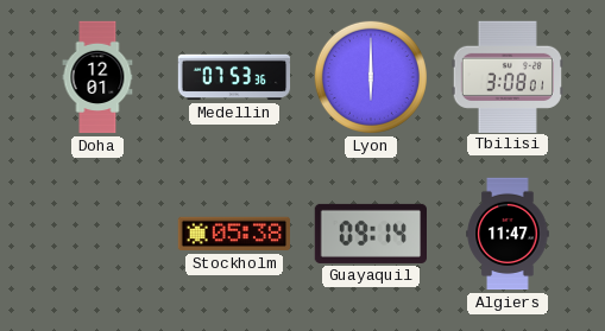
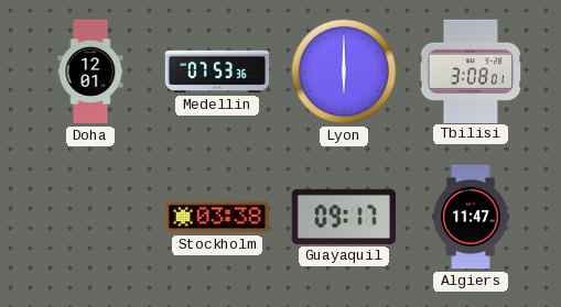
Stockholm: 05:38 -> 03:38
Guayaquil: 09:14 -> 09:17
